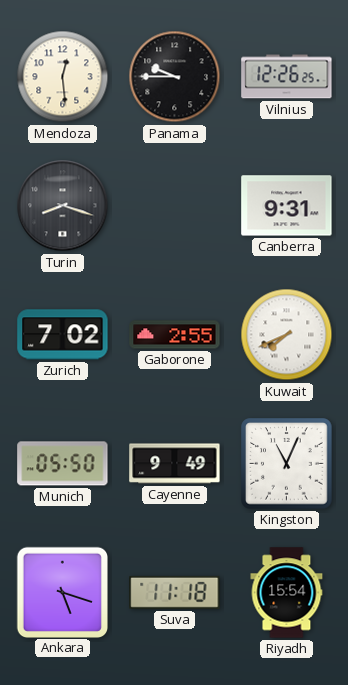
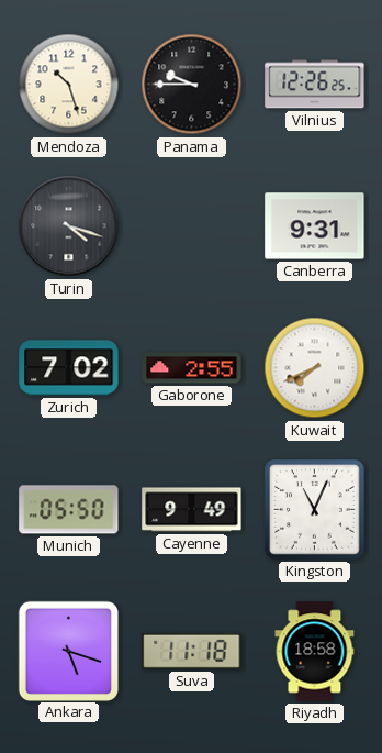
Mendoza: 12:29 -> 10:27
Turin: 8:18 -> 4:18
Riyadh: 15:54 -> 18:58
